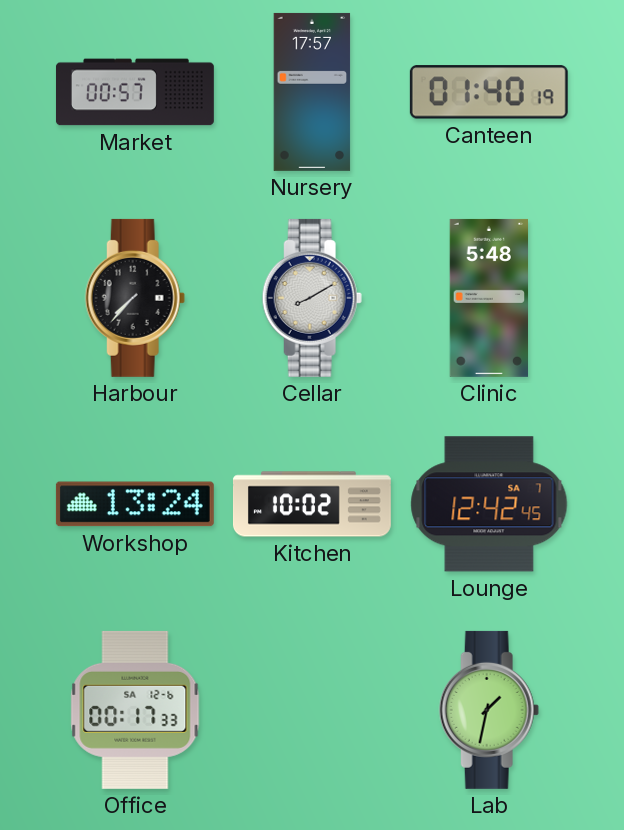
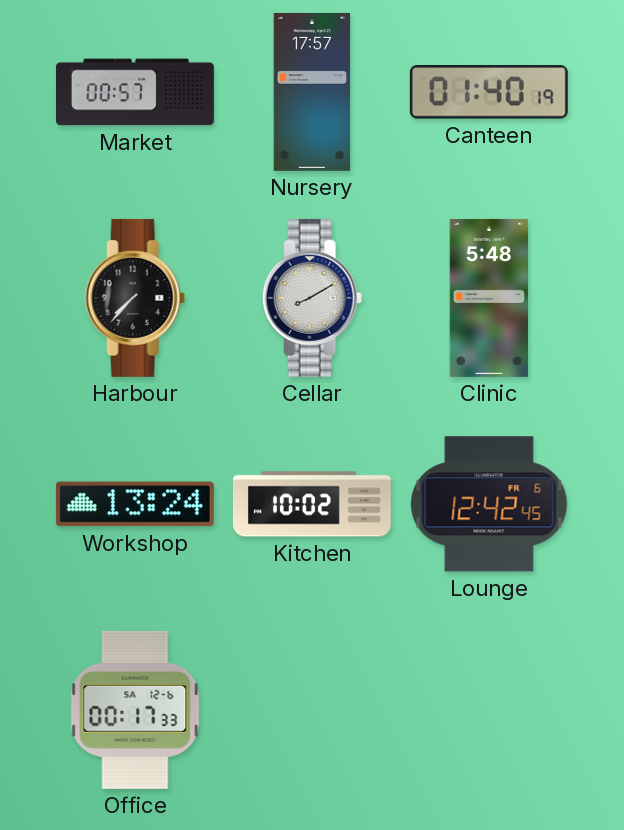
Lounge date: SA 7 -> FR 6
Lab: 1:32 -> none
